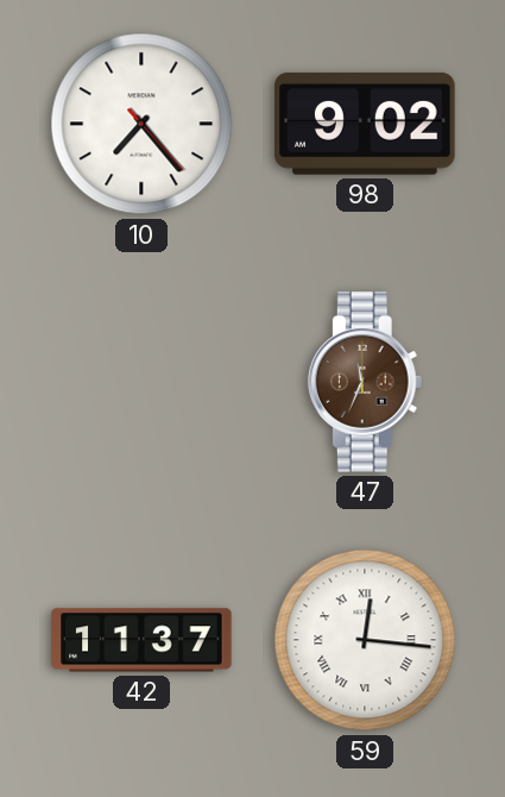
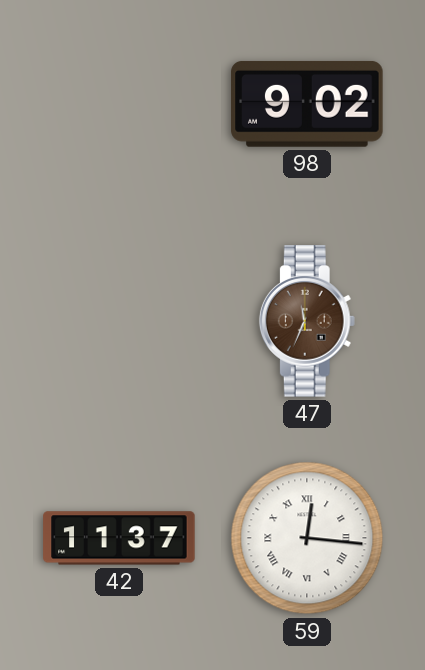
10: 7:23 -> none
